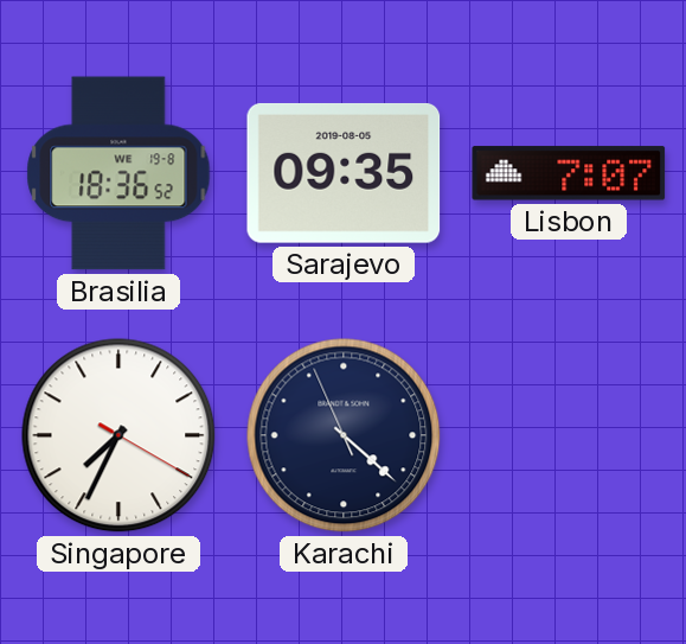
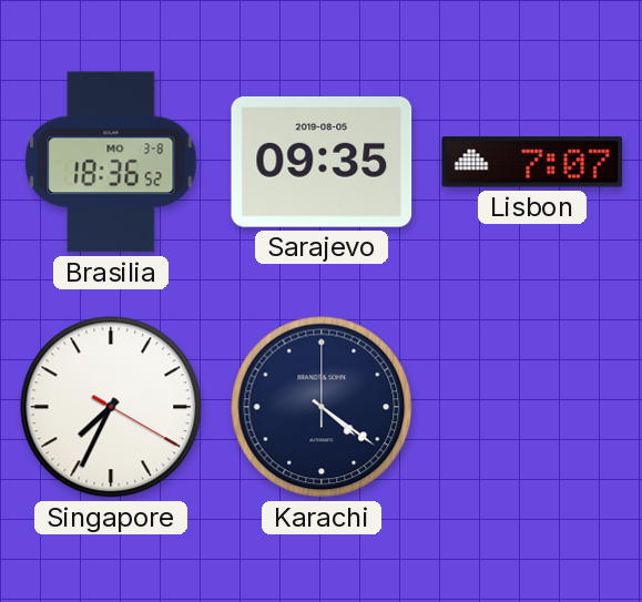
Brasilia date: WE 19-8 -> MO 3-8
Karachi: 4:21:56 -> 4:21:00
